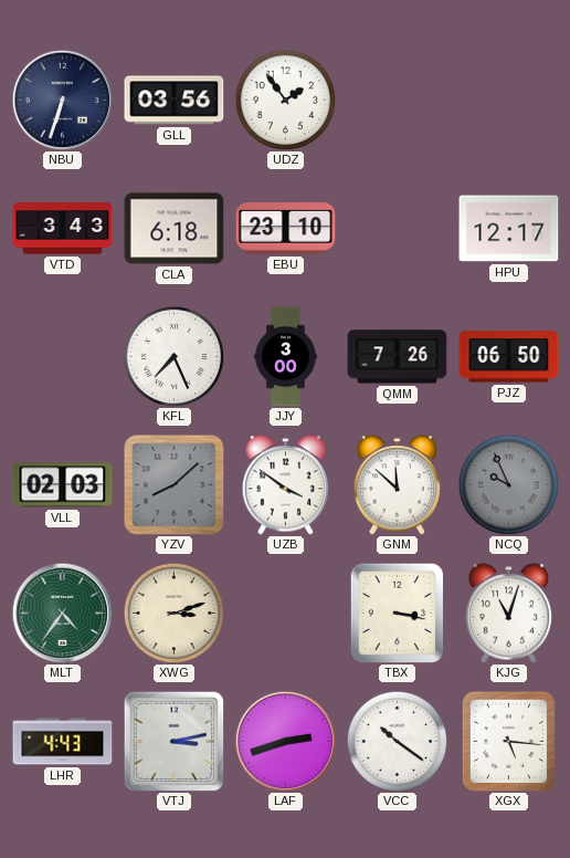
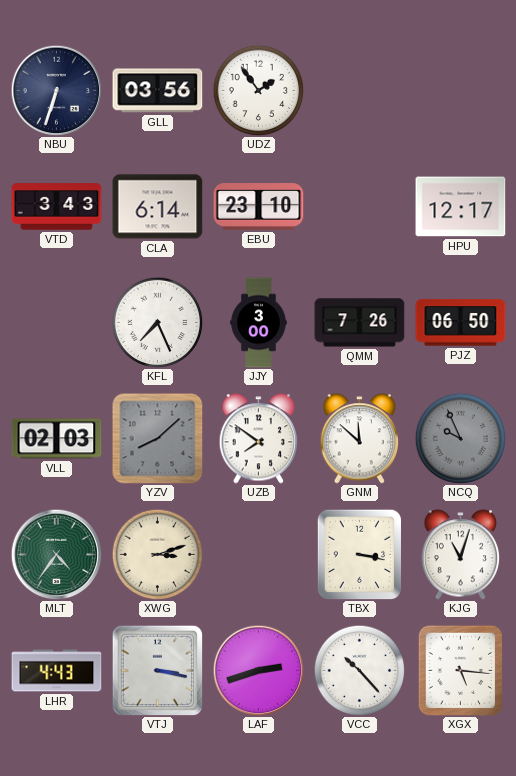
CLA: 6:18 -> 6:14
UZB: 3:51 -> 7:51
VTJ: 3:13 -> 3:17
VCC: 10:21 -> 10:23
